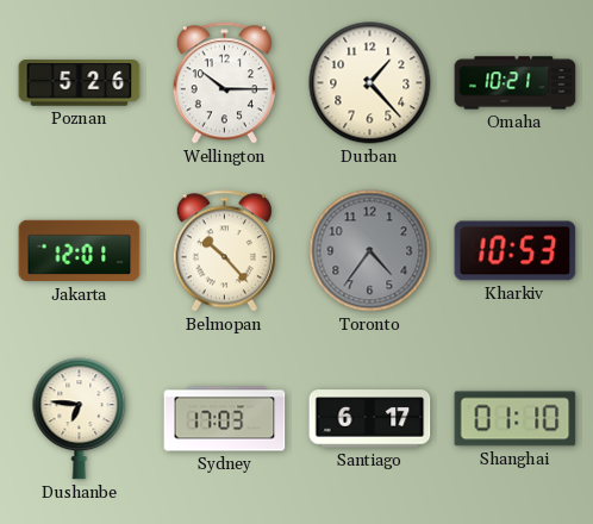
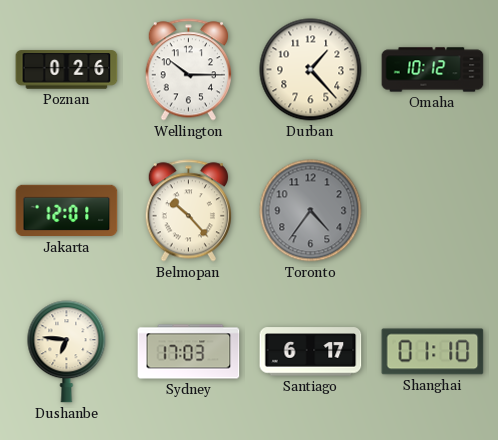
Poznan: 5:26 -> 0:26
Omaha: 10:21 -> 10:12
Kharkiv: 10:53 -> none
